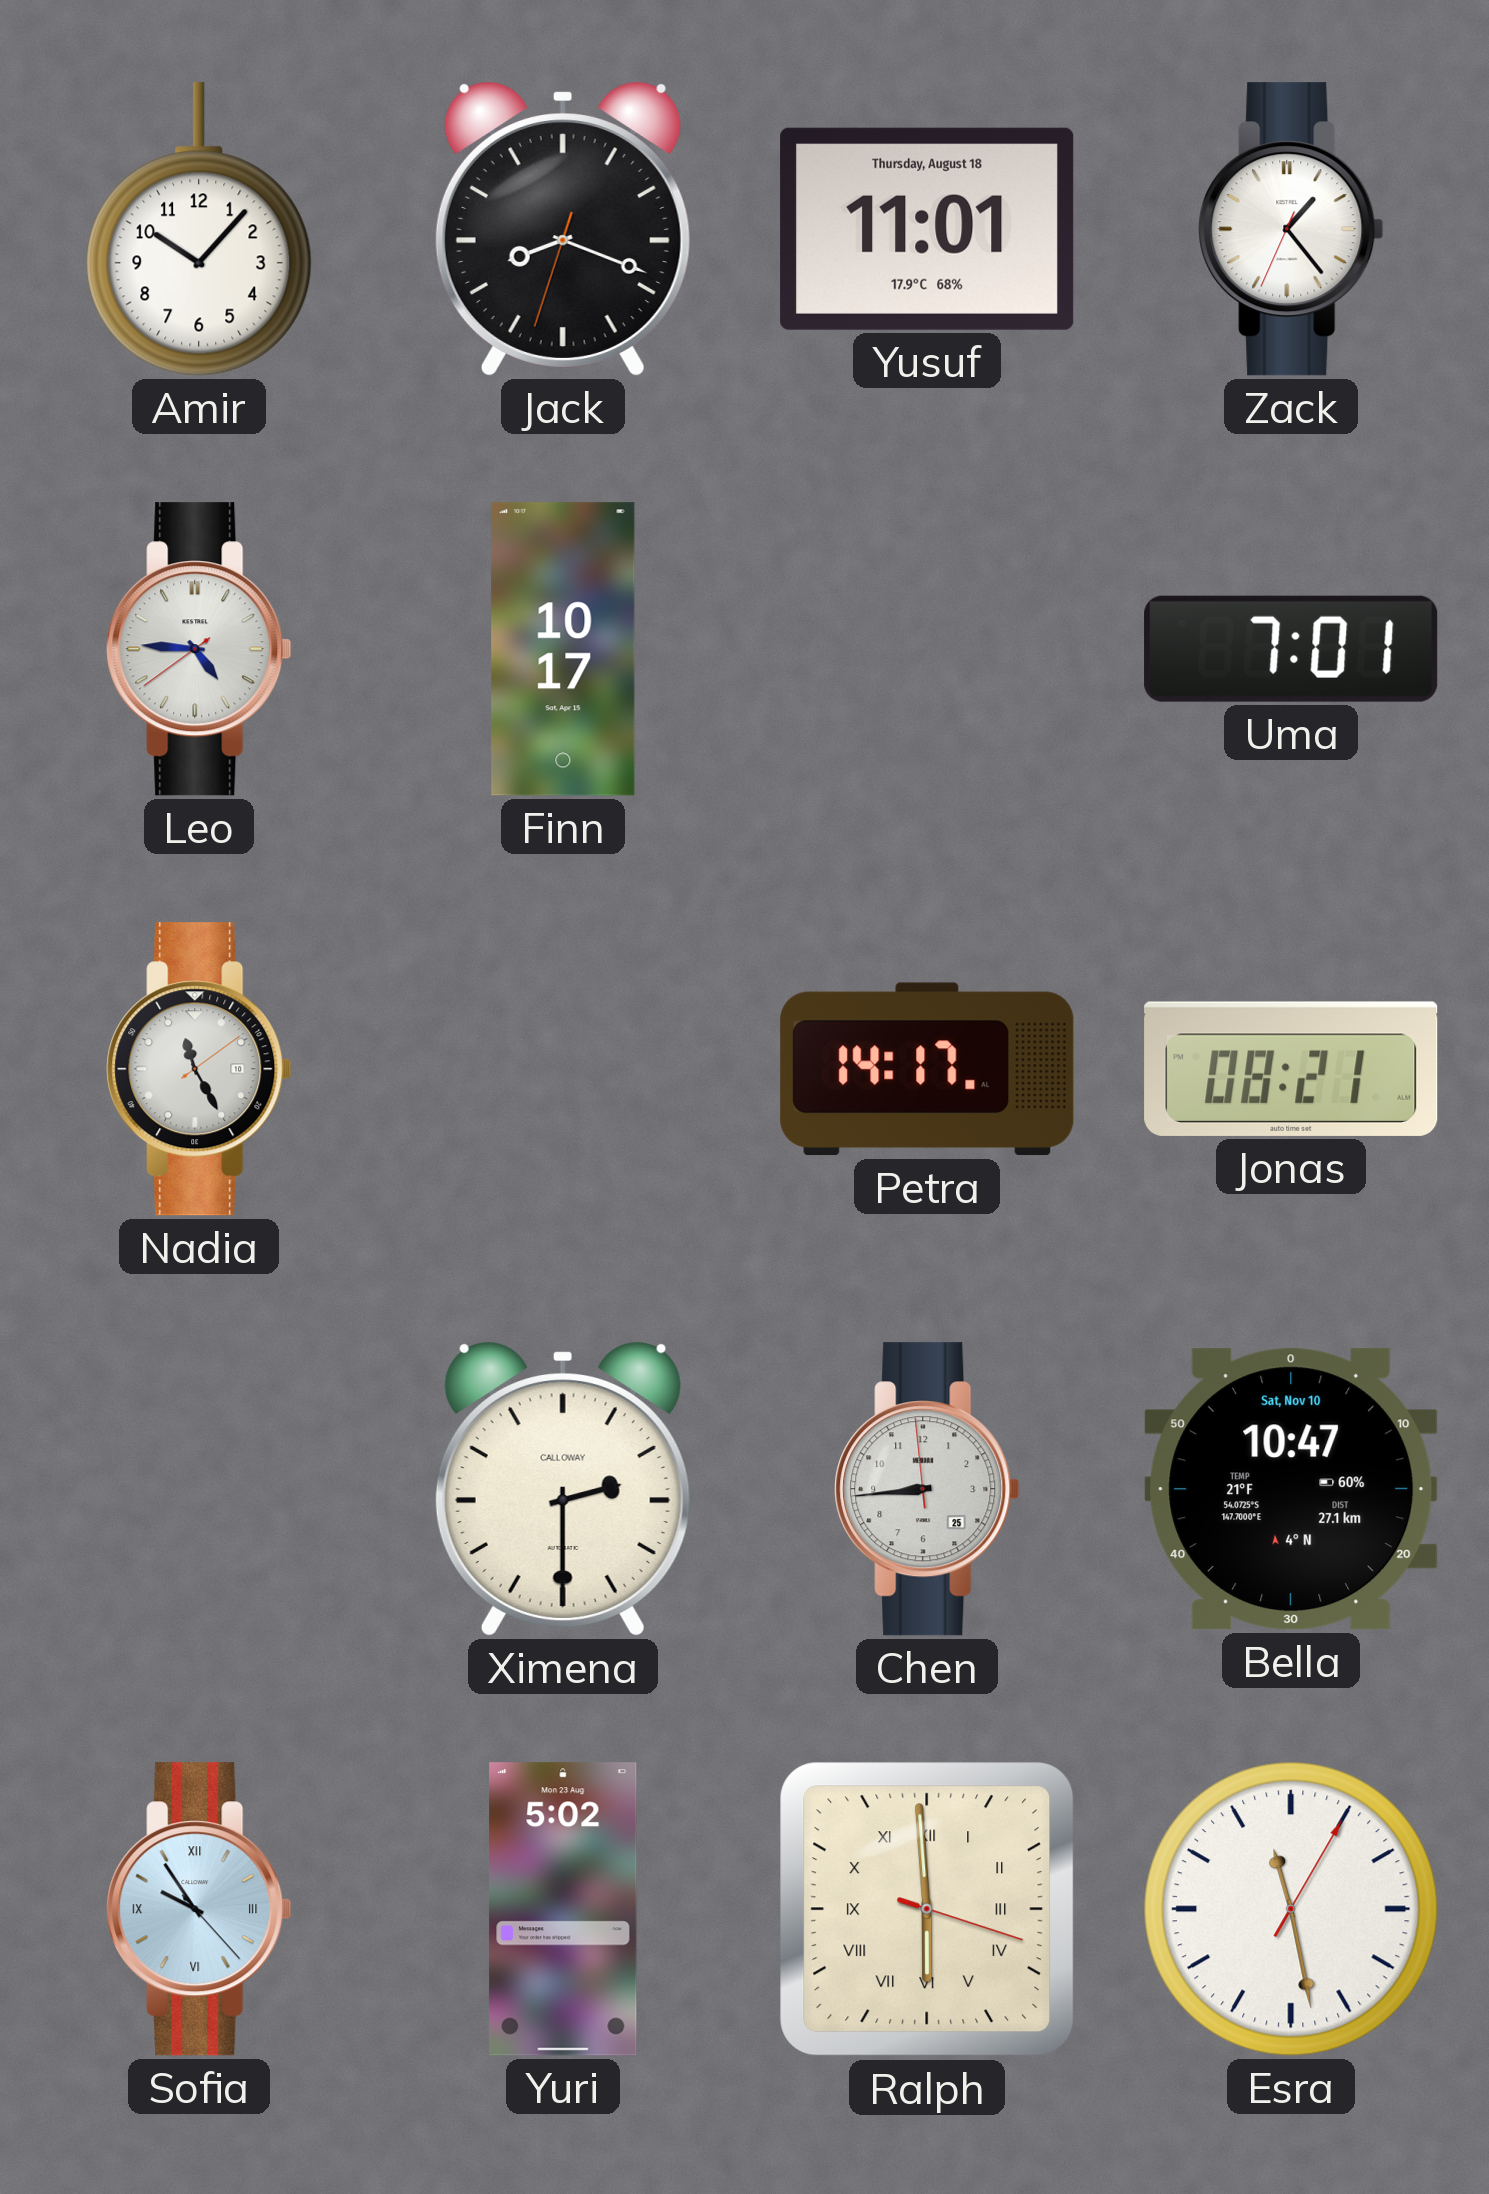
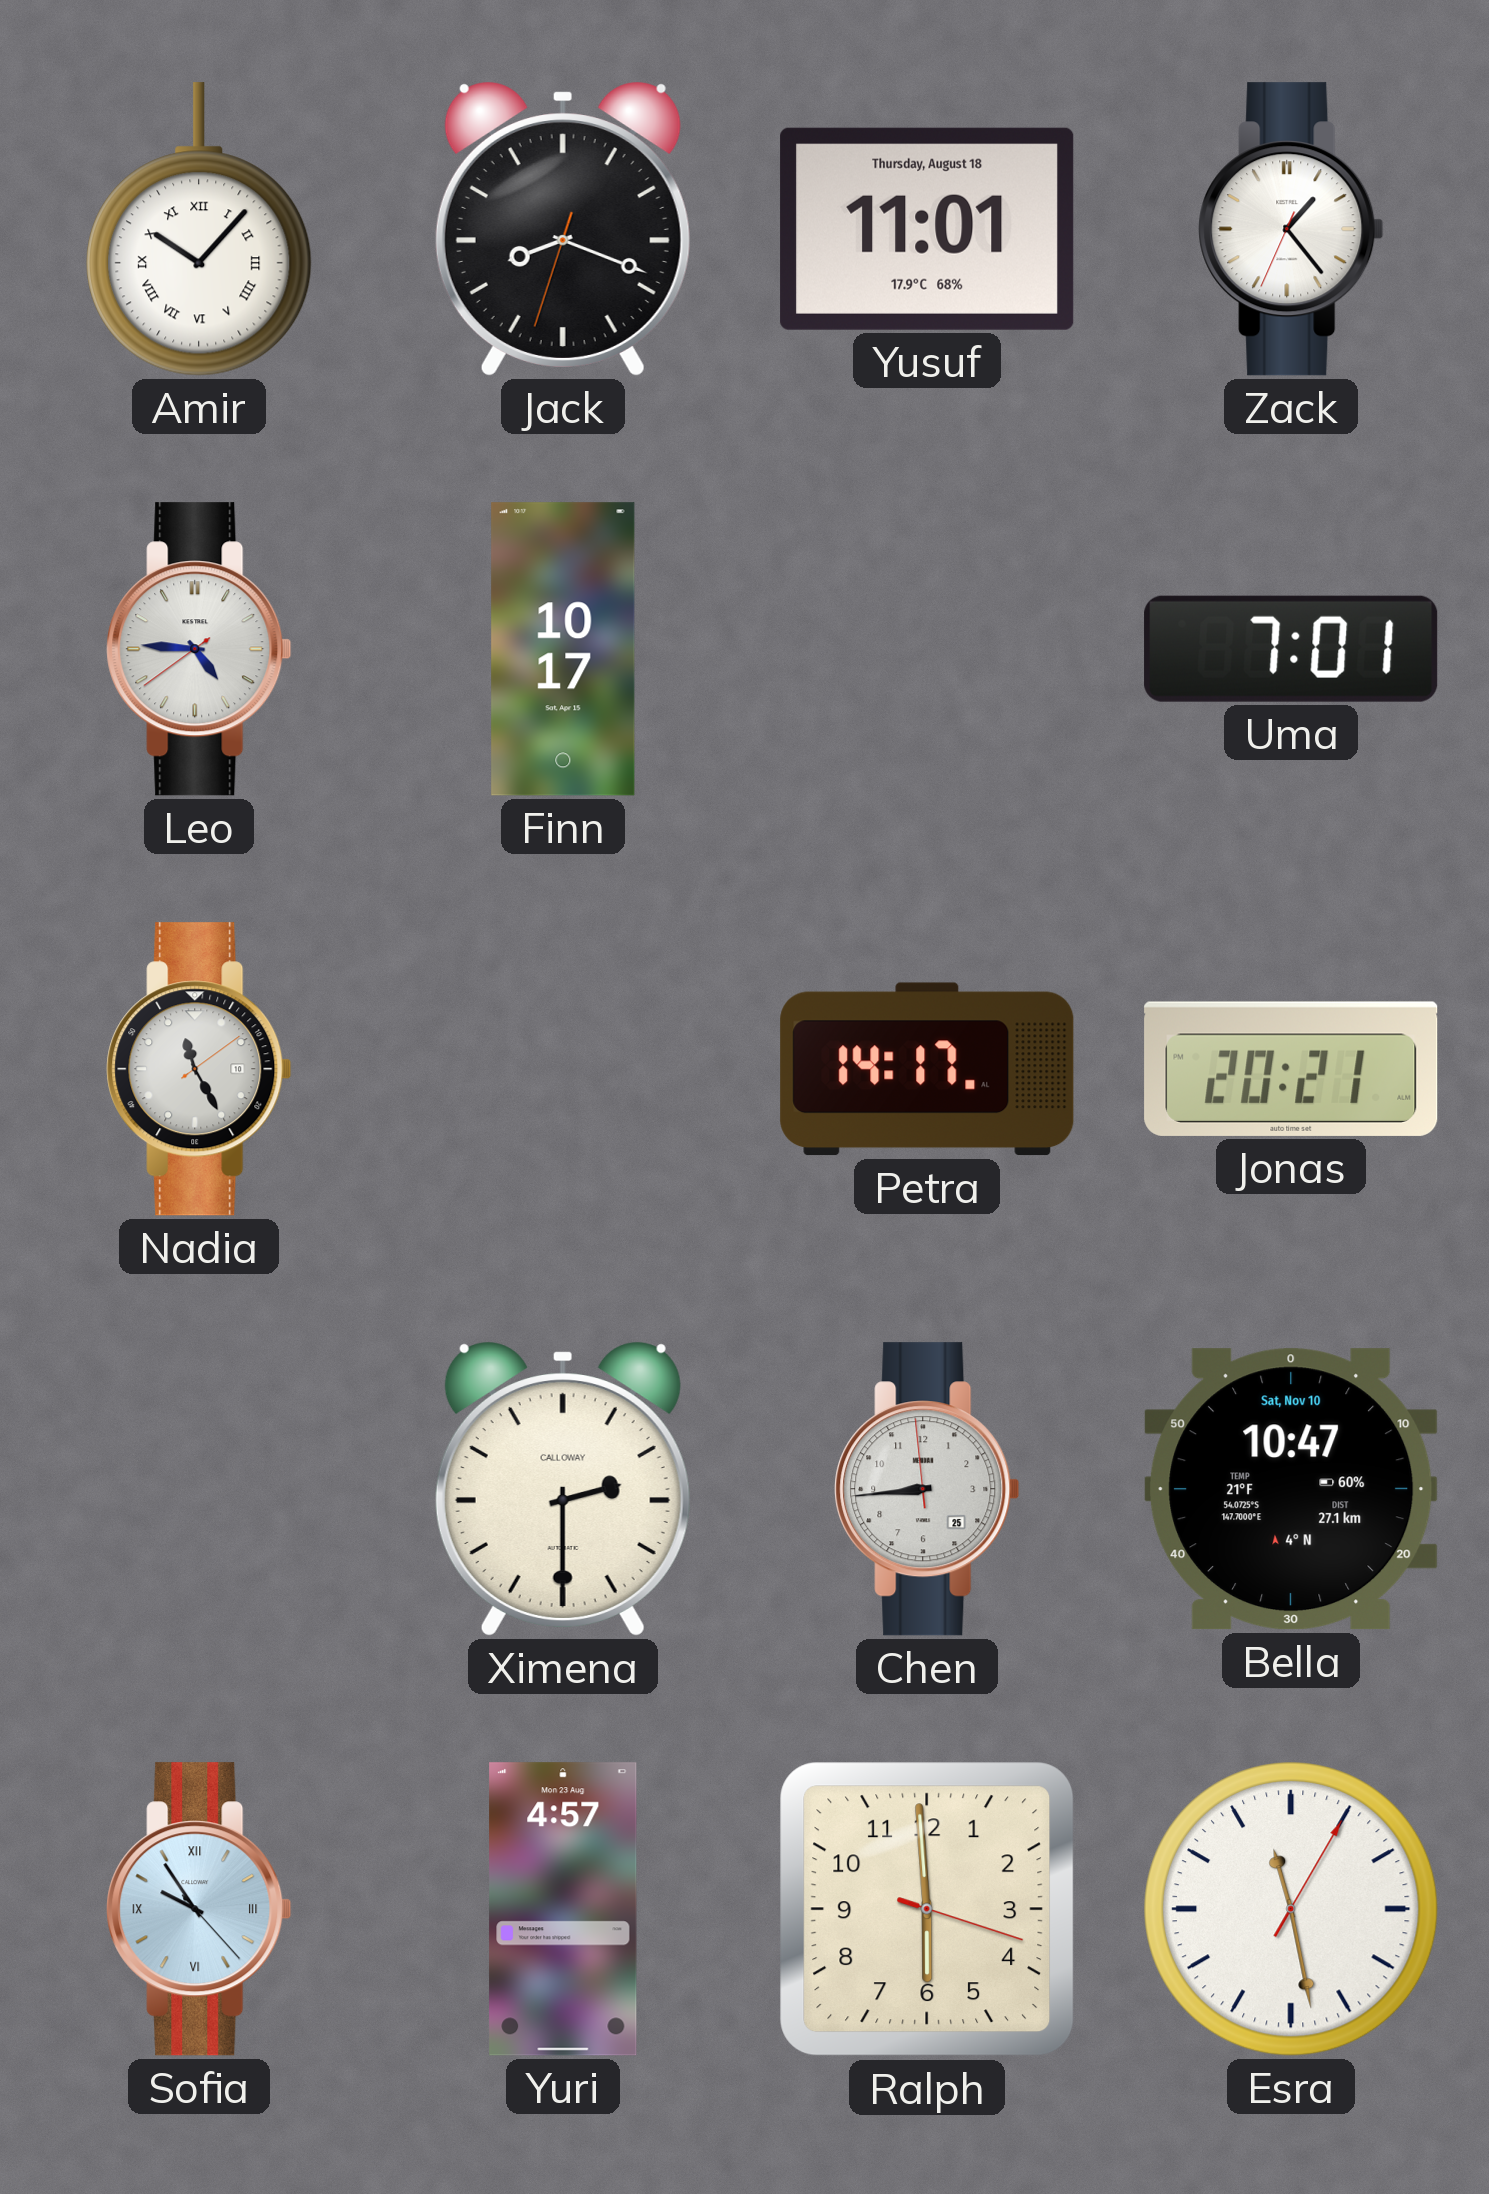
Amir numerals: Arabic -> Roman
Jonas: 08:21 -> 20:21
Yuri: 5:02 -> 4:57
Ralph numerals: Roman -> Arabic
